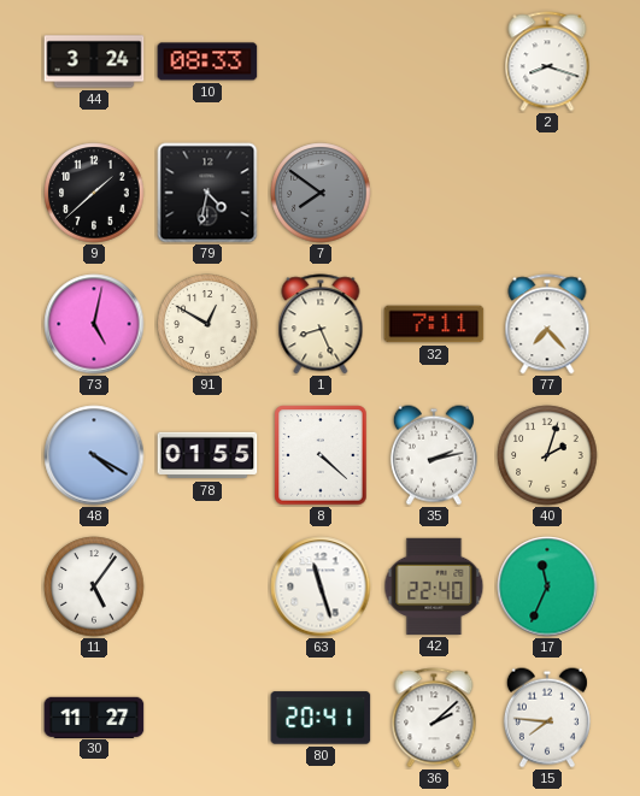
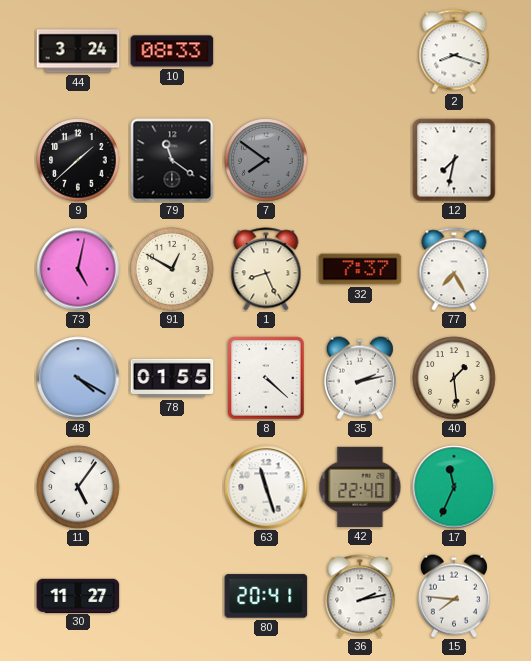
79: 4:32 -> 11:21
12: none -> 7:32
32: 7:11 -> 7:37
77: 7:23 -> 7:25
40: 2:03 -> 1:29
36: 2:08 -> 2:13
